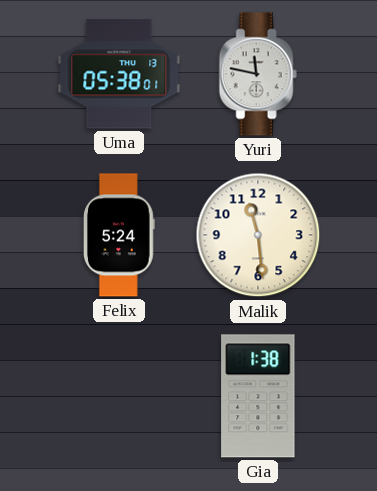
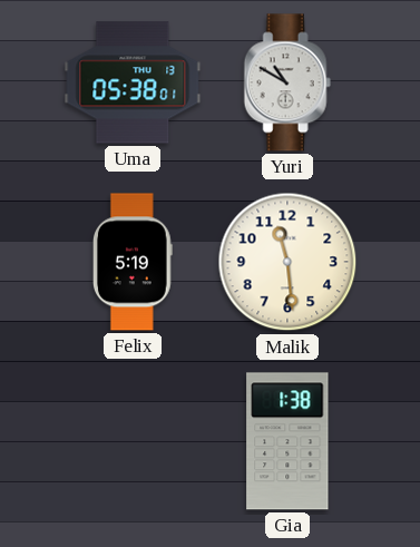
Yuri: 11:47 -> 10:50
Felix: 5:24 -> 5:19
